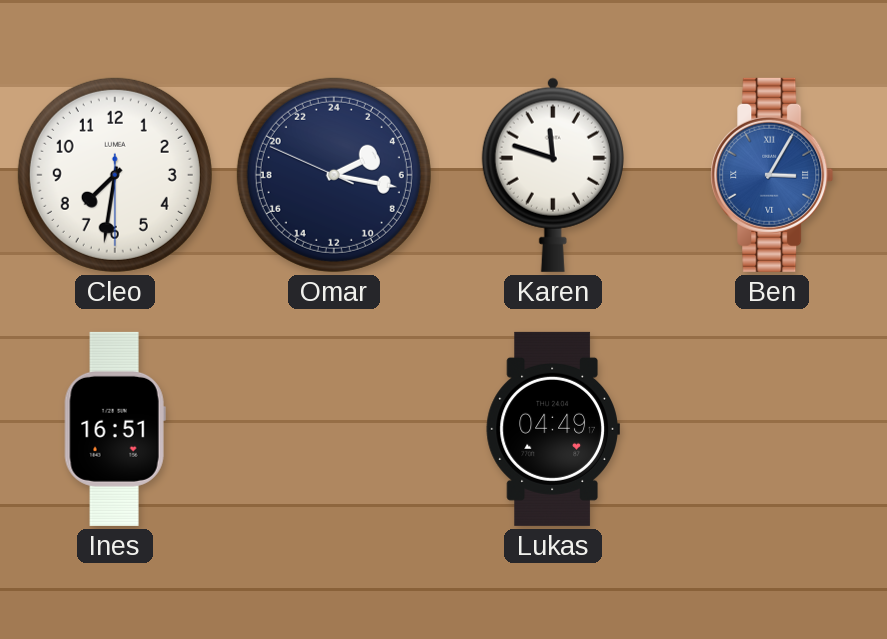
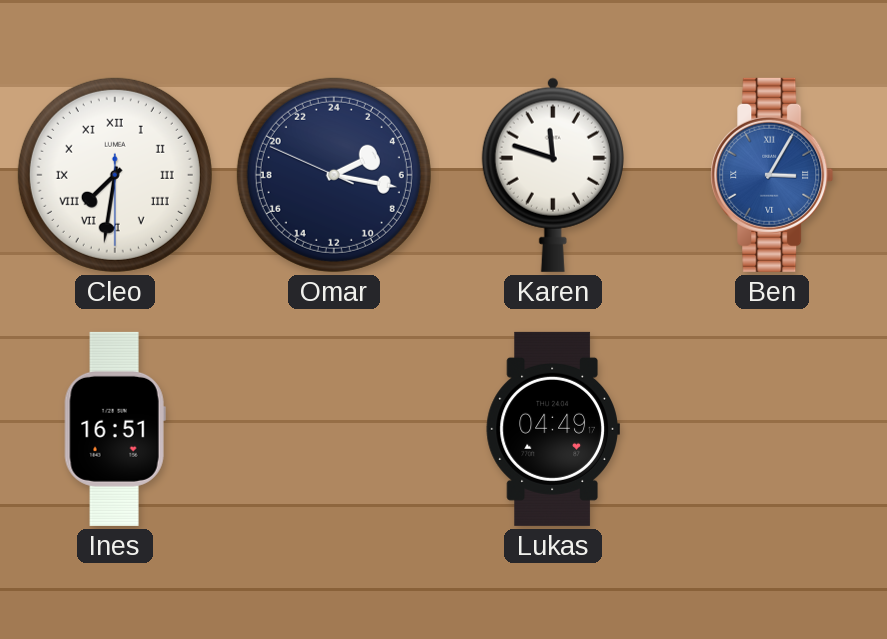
Cleo numerals: Arabic -> Roman
